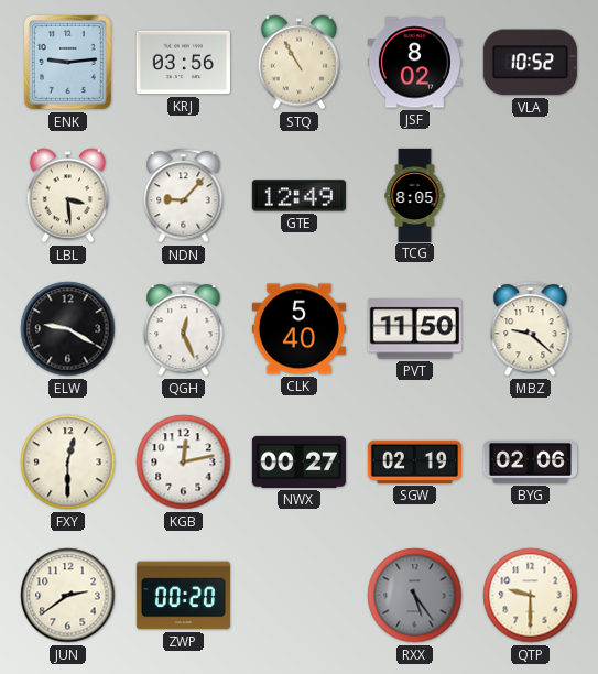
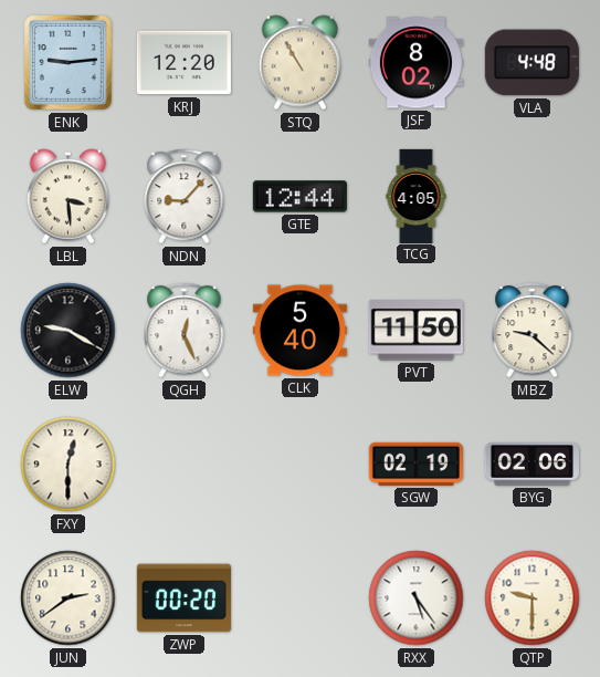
KRJ: 03:56 -> 12:20
VLA: 10:52 -> 4:48
GTE: 12:49 -> 12:44
TCG: 8:05 -> 4:05
KGB: 12:13 -> none
NWX: 00:27 -> none
RXX dial: grey -> white
